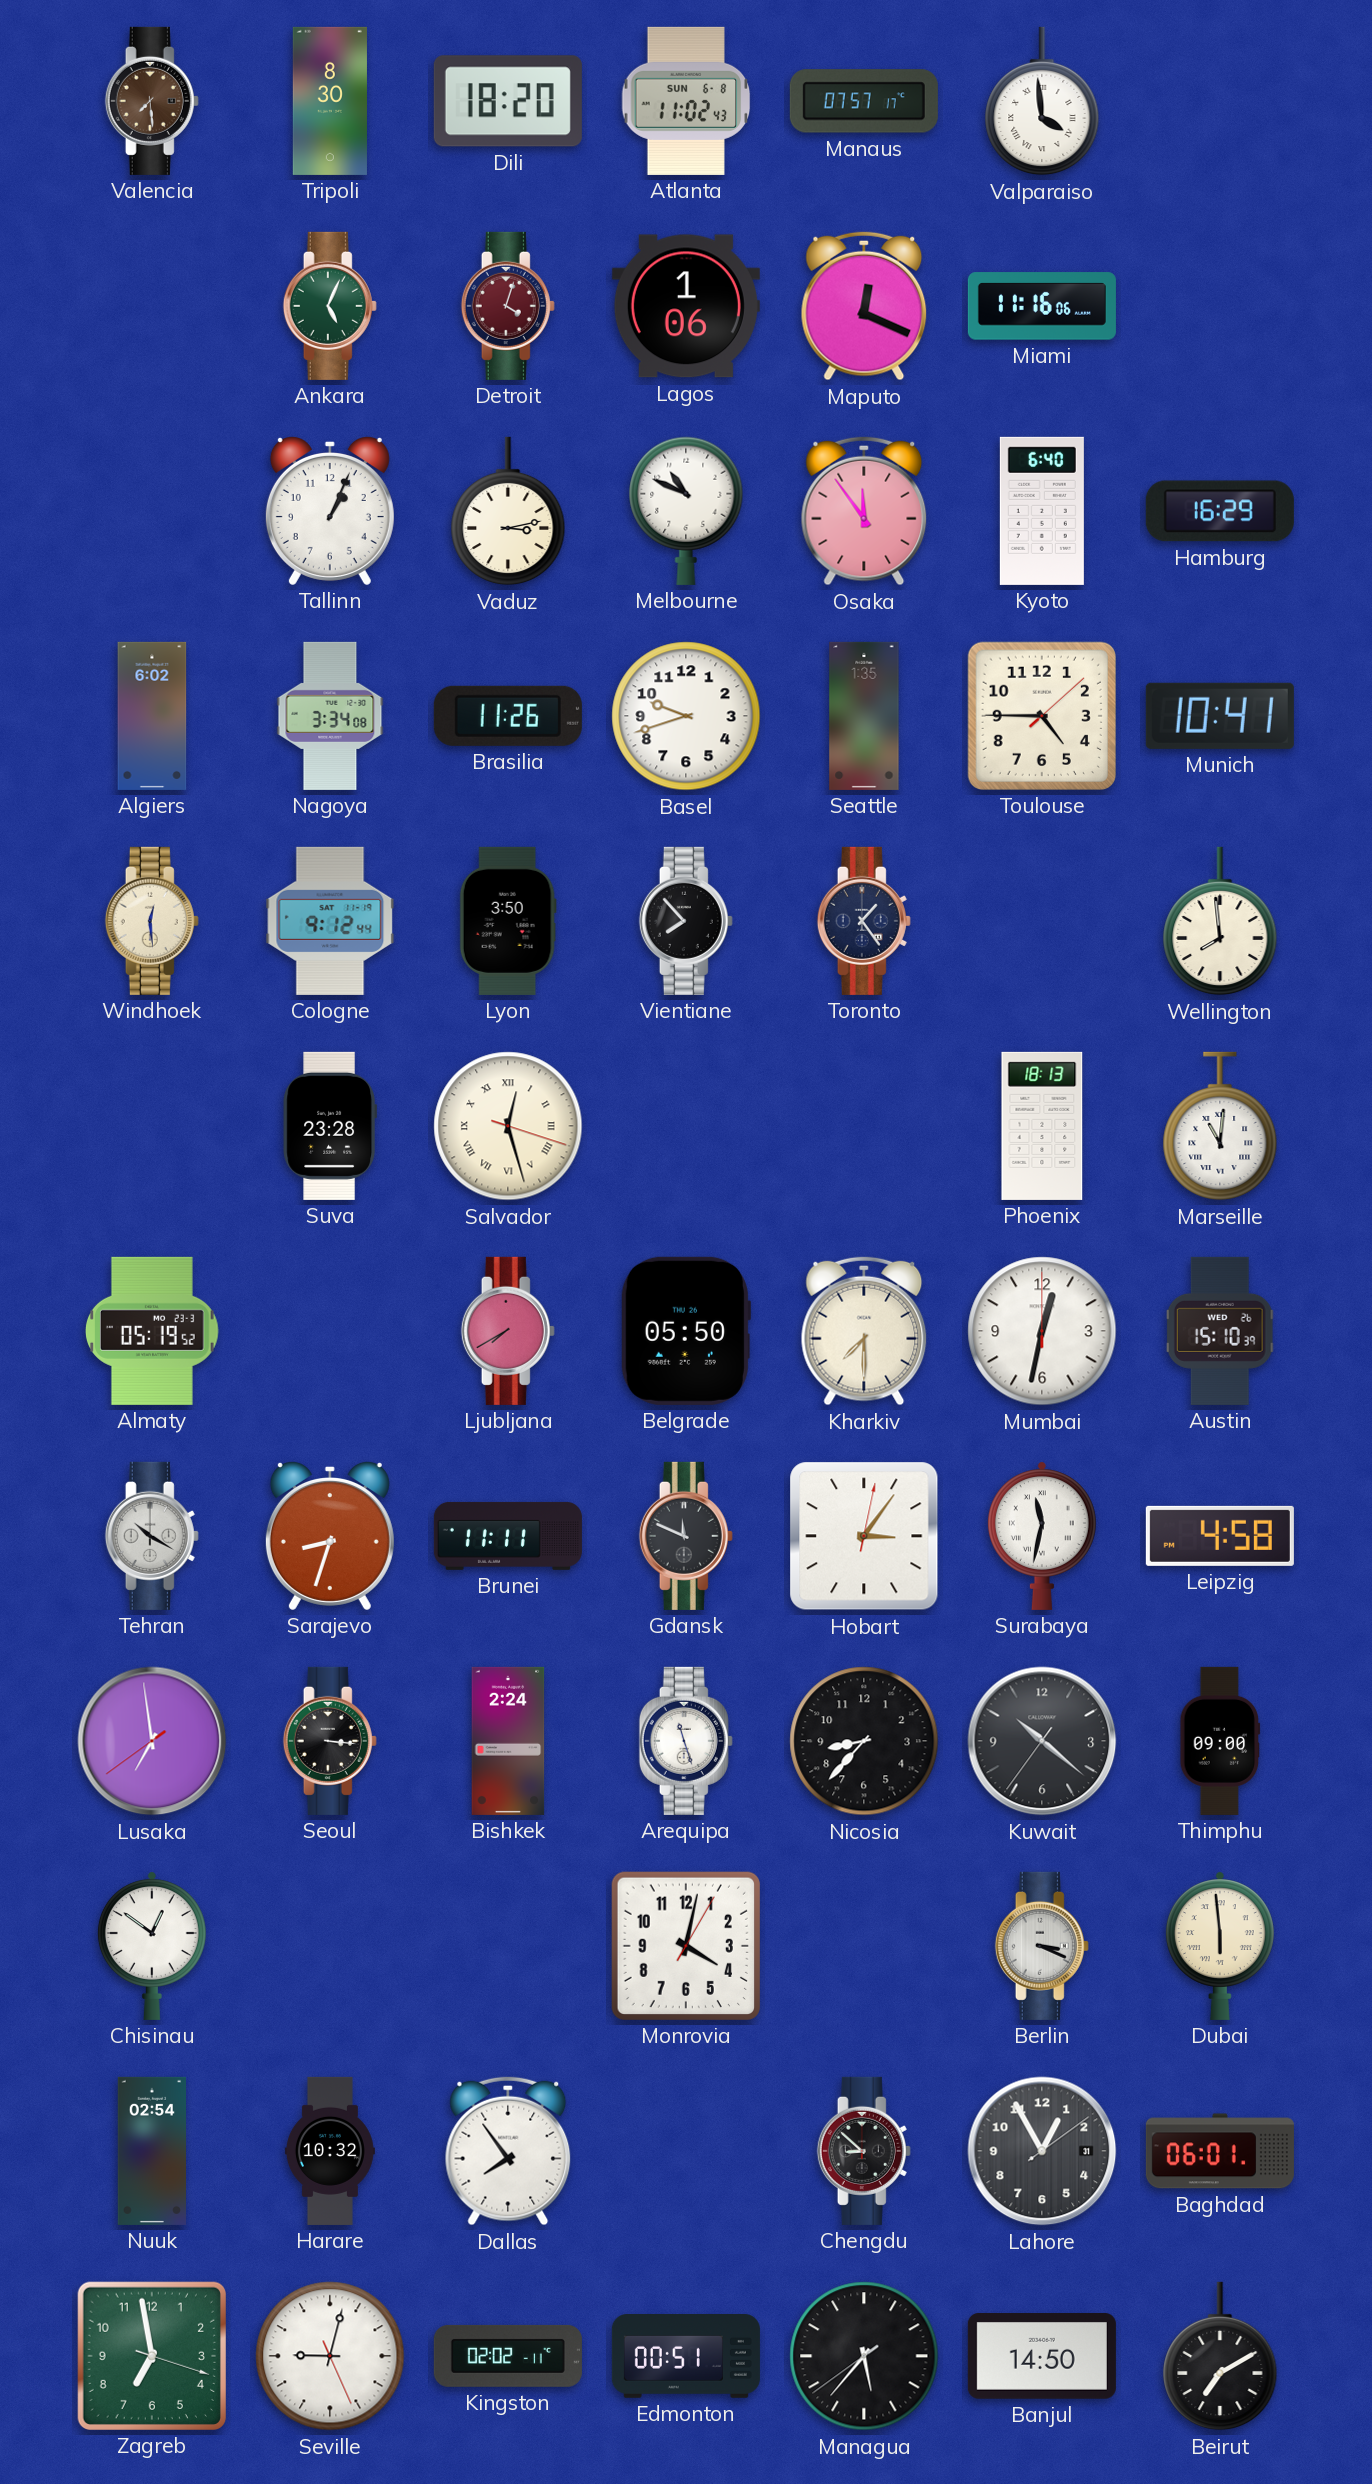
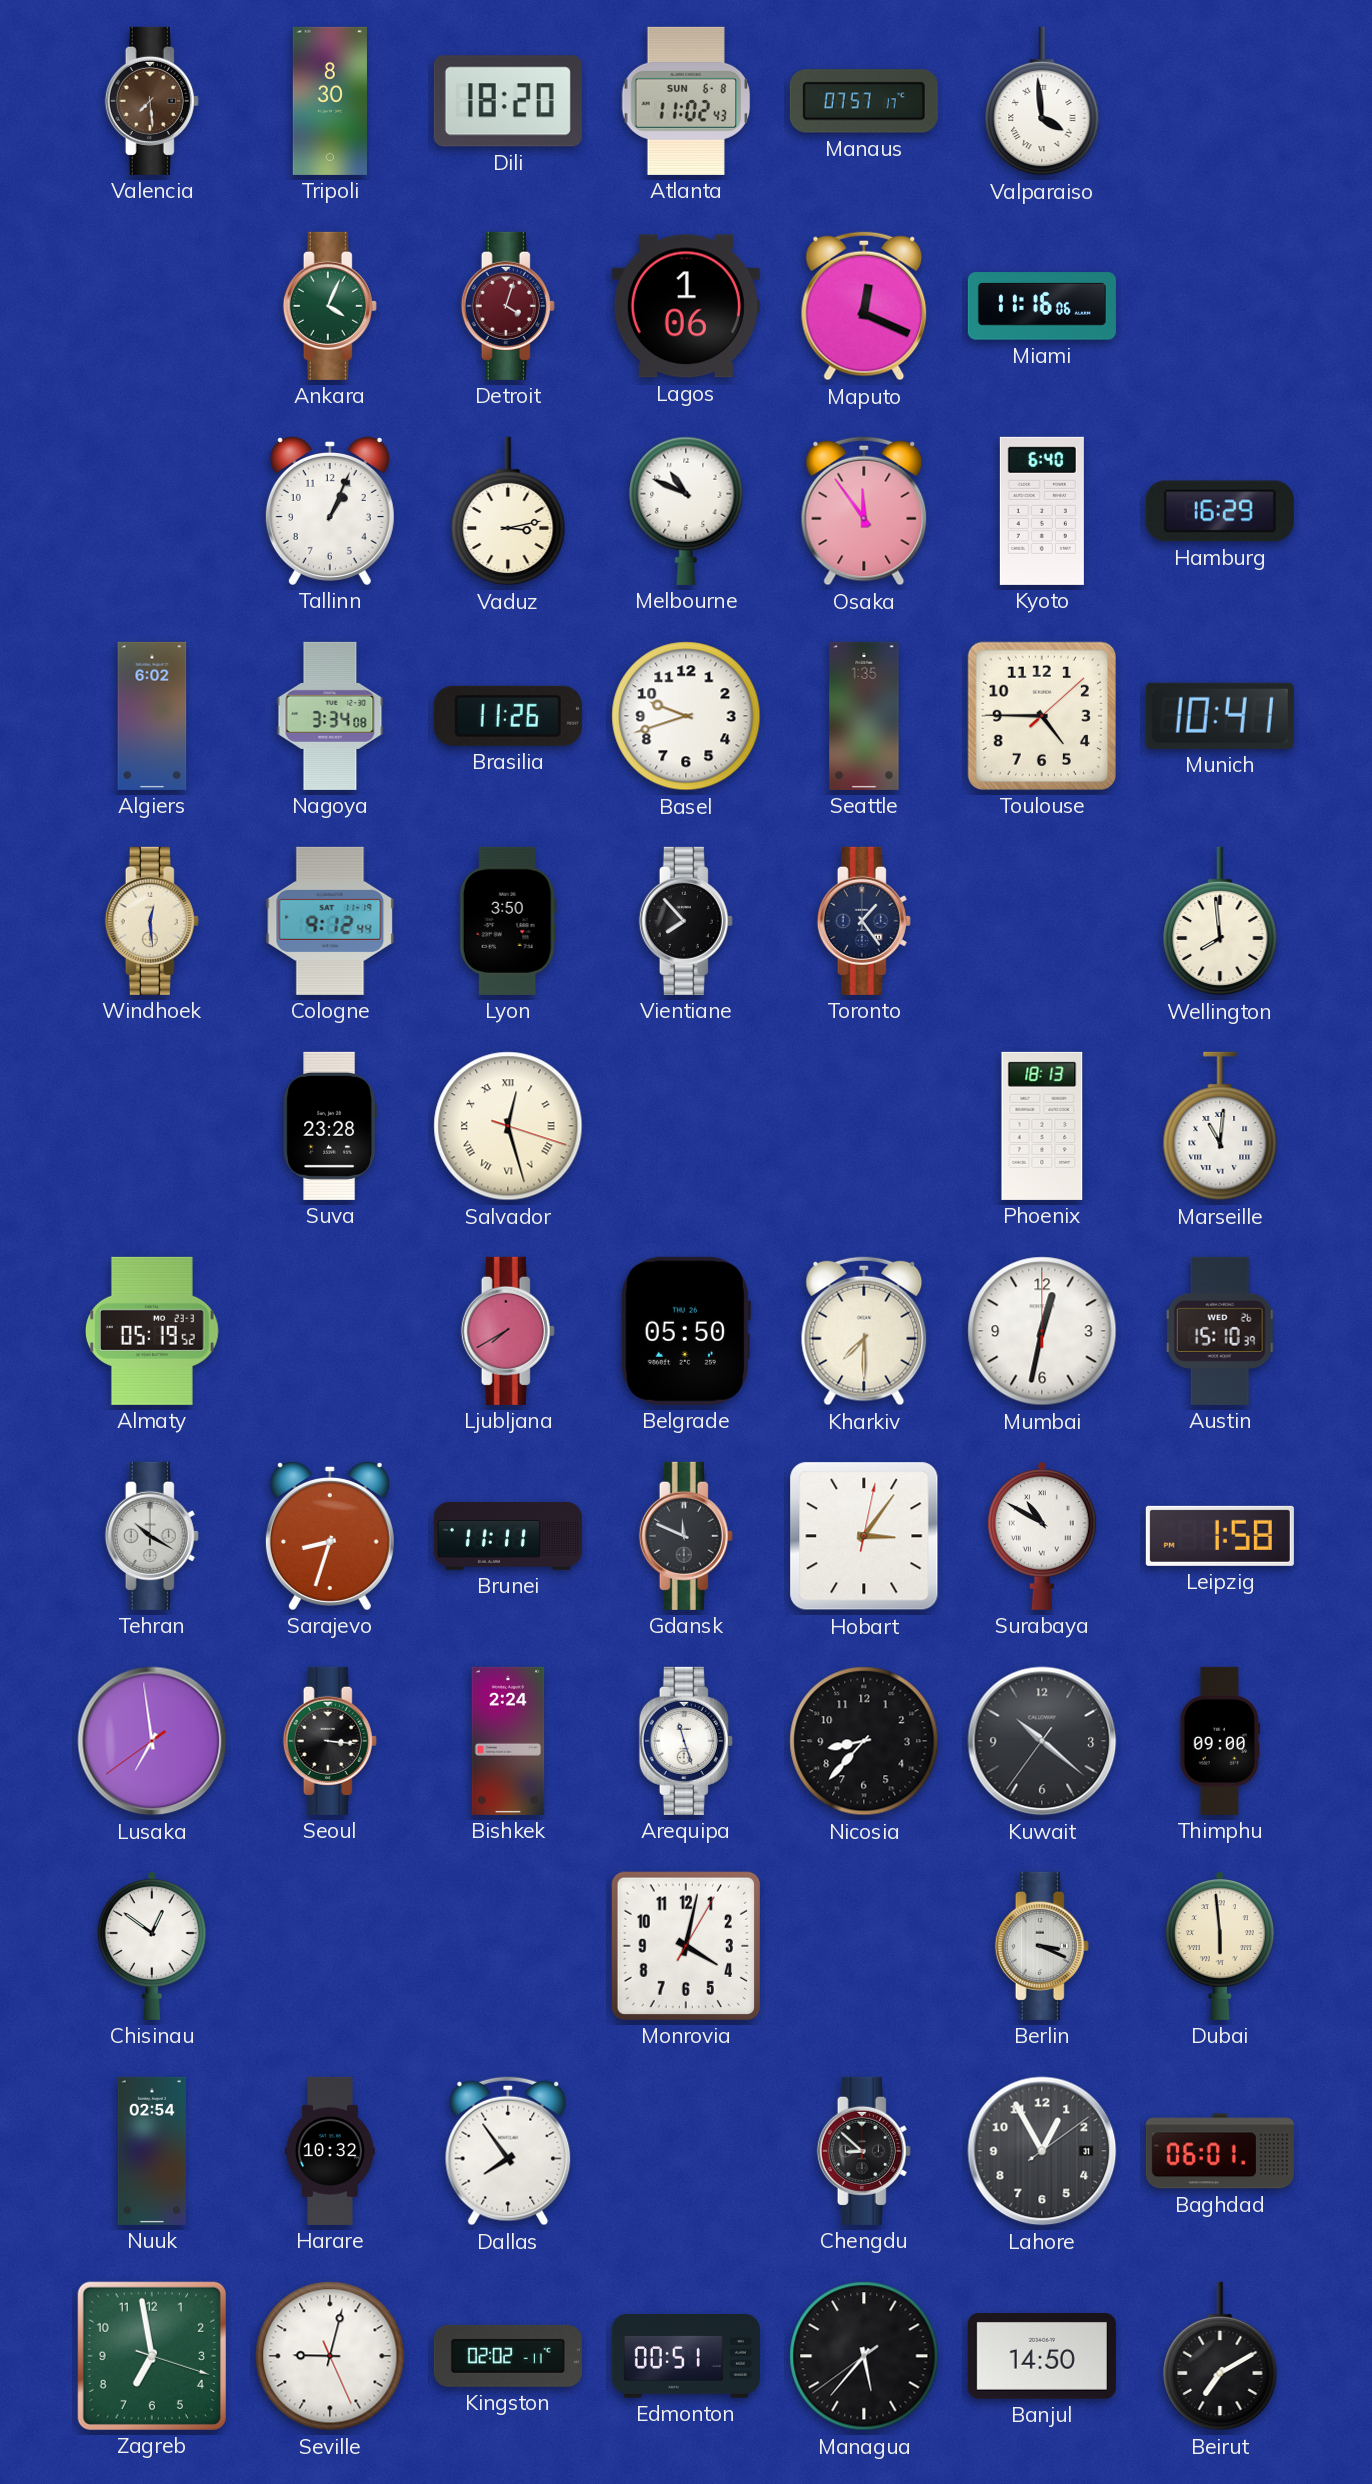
Ankara: 5:04 -> 4:04
Surabaya: 11:32 -> 10:50
Leipzig: 4:58 -> 1:58
